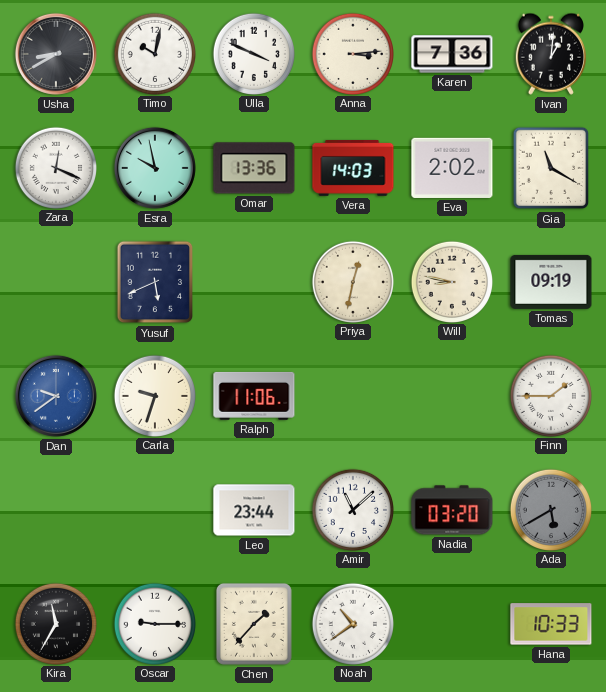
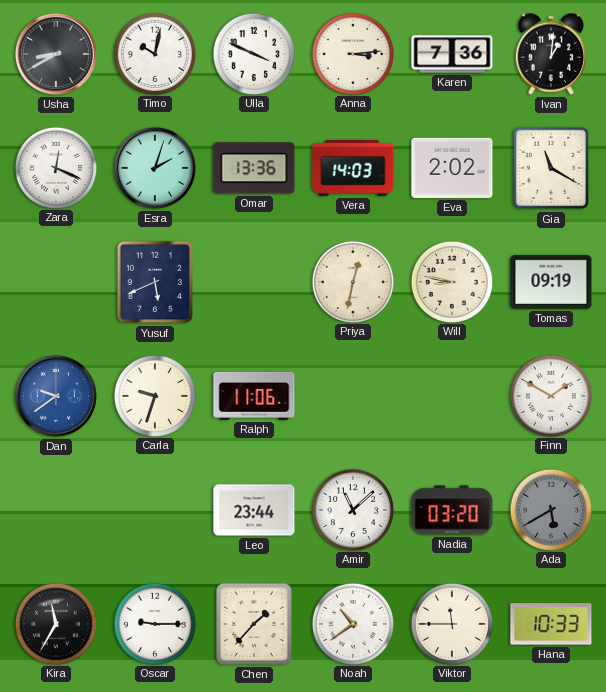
Esra: 9:58 -> 2:03
Finn: 1:45 -> 1:50
Viktor: none -> 11:45
